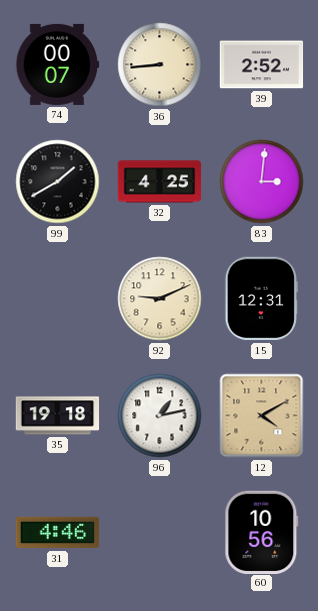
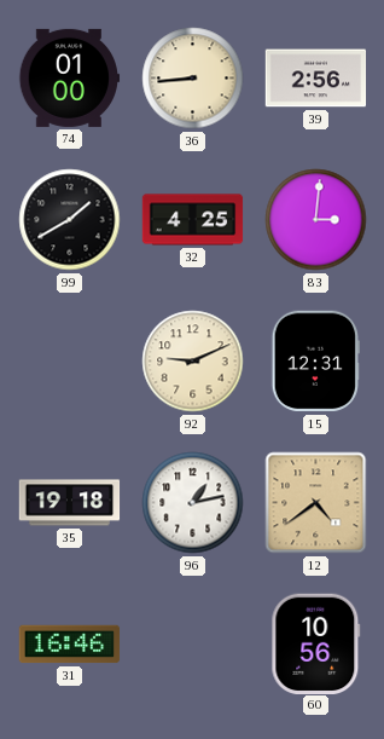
74: 00:07 -> 01:00
39: 2:52 -> 2:56
12: 4:10 -> 4:39
31: 4:46 -> 16:46
